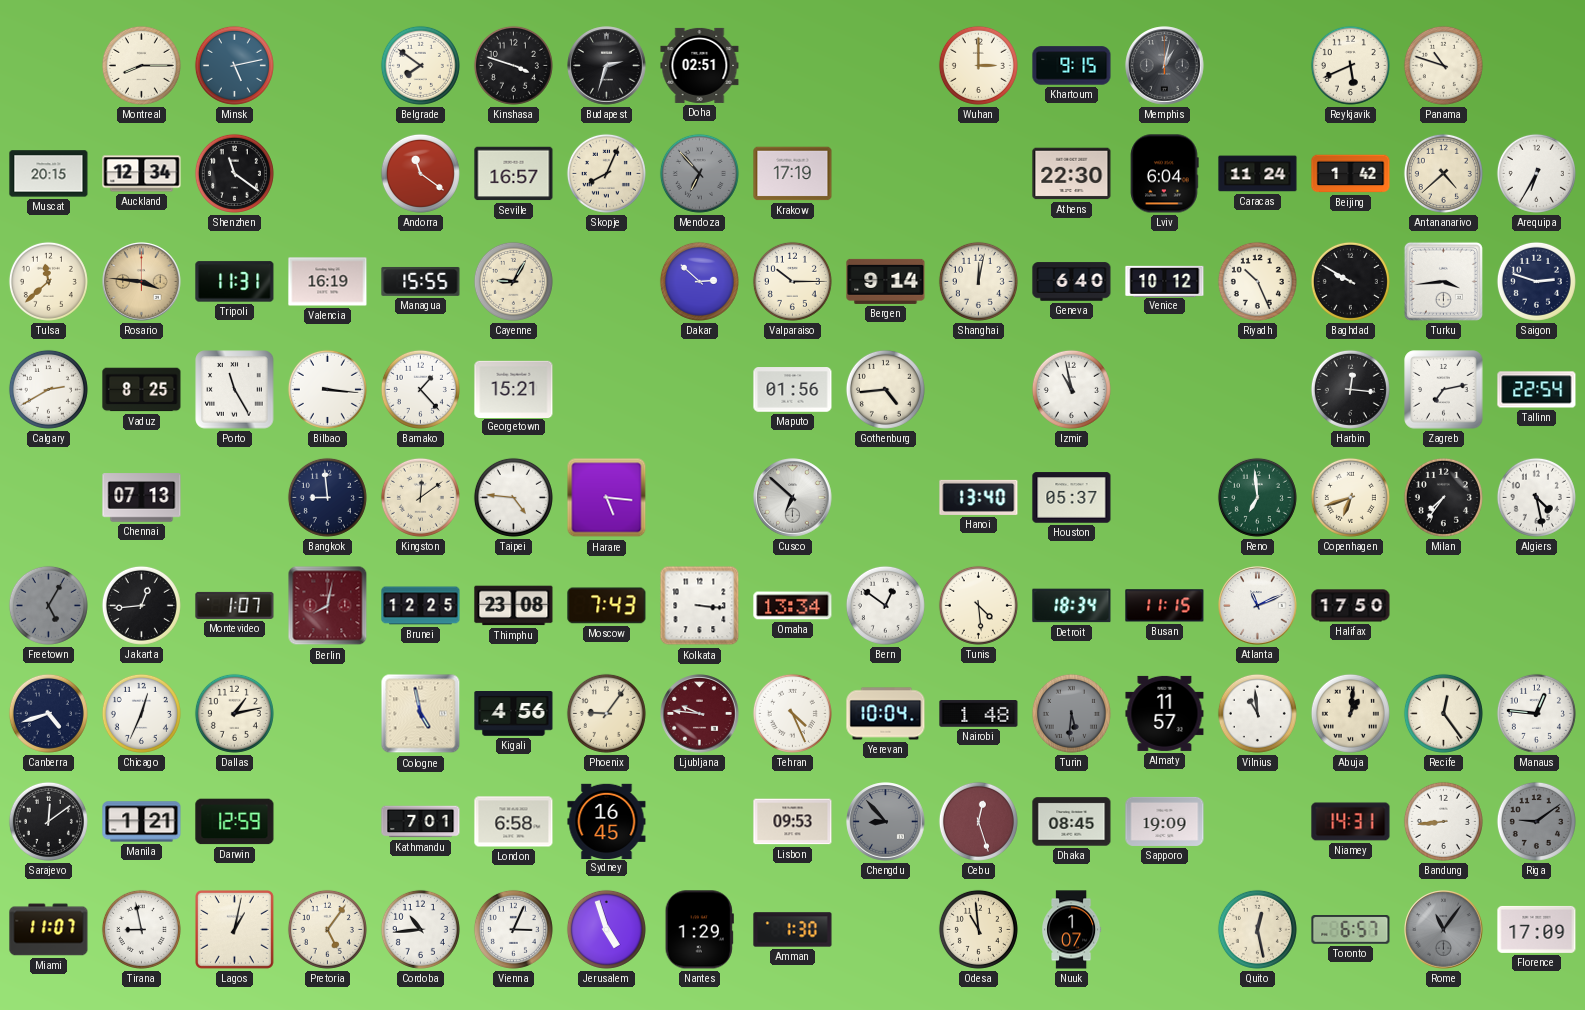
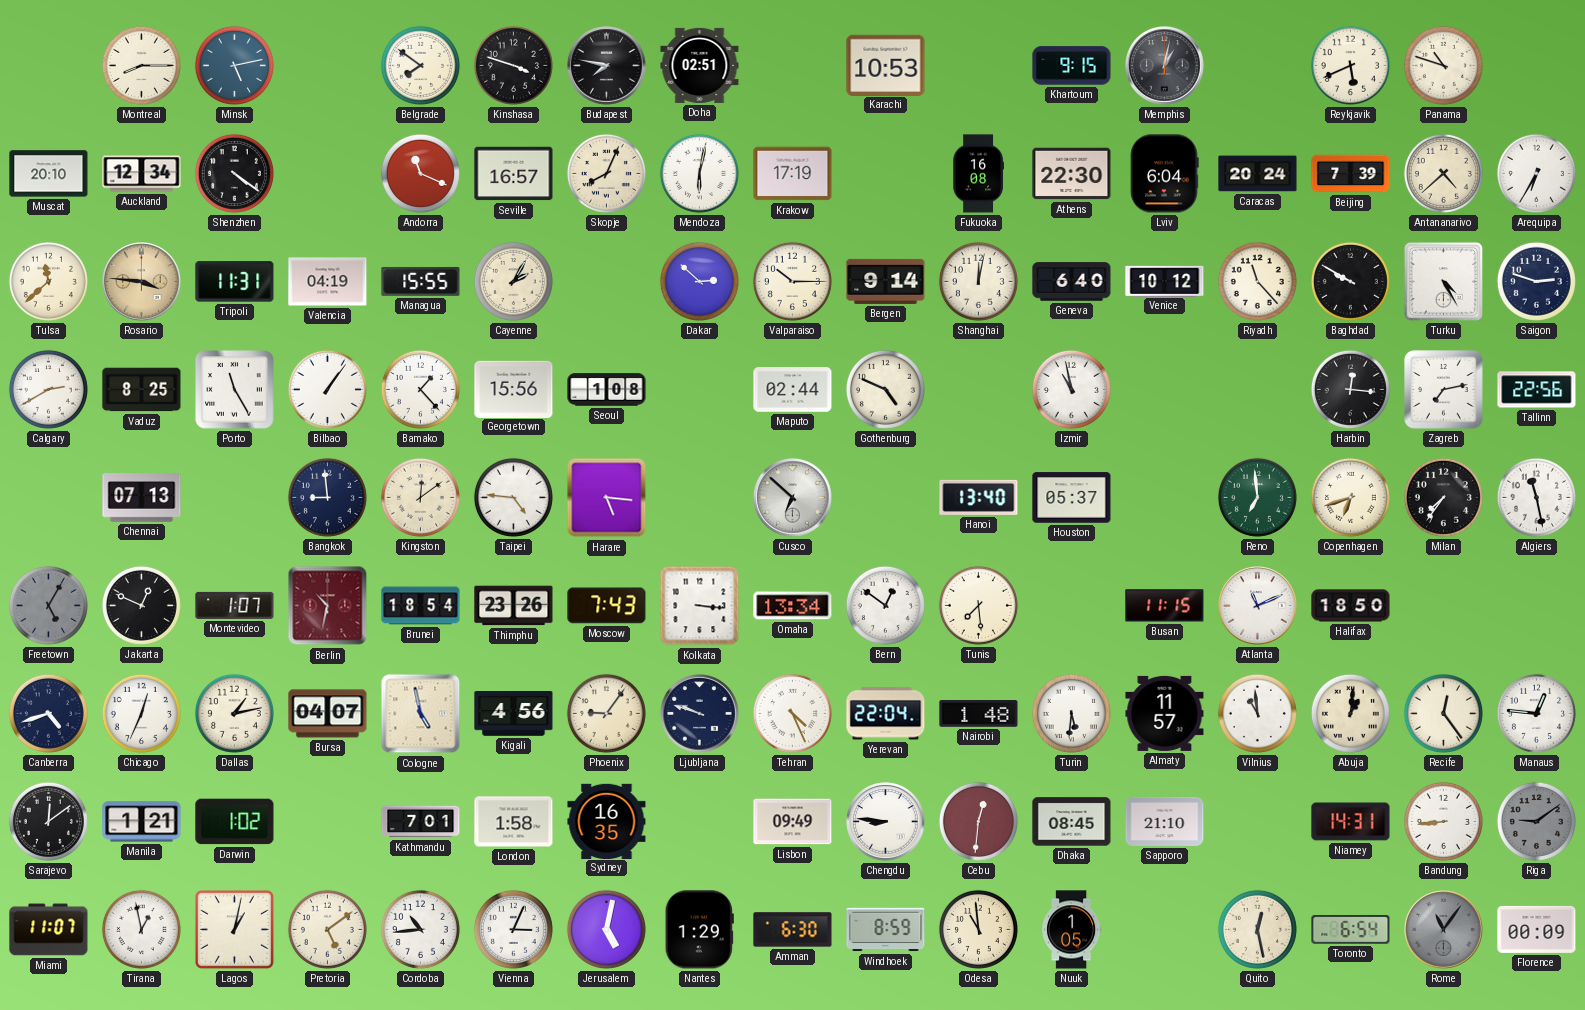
Budapest: 2:33 -> 7:47
Karachi: none -> 10:53
Wuhan: 3:00 -> none
Muscat: 20:15 -> 20:10
Shenzhen: 11:21 -> 4:21
Andorra: 11:21 -> 11:19
Mendoza: 6:53 -> 6:02
Mendoza dial: grey -> white
Fukuoka: none -> 16:08
Caracas: 11:24 -> 20:24
Beijing: 1:42 -> 7:39
Valencia: 16:19 -> 04:19
Cayenne: 9:05 -> 2:05
Riyadh: 10:26 -> 11:23
Turku: 3:44 -> 4:25
Bilbao: 3:16 -> 1:06
Georgetown: 15:21 -> 15:56
Seoul: none -> 1:08
Maputo: 01:56 -> 02:44
Gothenburg: 4:44 -> 4:49
Tallinn: 22:54 -> 22:56
Algiers: 4:28 -> 11:28
Jakarta: 12:44 -> 12:49
Berlin: 8:02 -> 10:32
Brunei: 12:25 -> 18:54
Thimphu: 23:08 -> 23:26
Tunis: 4:29 -> 7:29
Detroit: 18:34 -> none
Halifax: 17:50 -> 18:50
Bursa: none -> 04:07
Ljubljana: 9:46 -> 9:48
Ljubljana dial: burgundy -> navy
Yerevan: 10:04 -> 22:04
Turin dial: grey -> white
Darwin: 12:59 -> 1:02
London: 6:58 -> 1:58
Sydney: 16:45 -> 16:35
Lisbon: 09:53 -> 09:49
Chengdu: 8:53 -> 8:46
Chengdu dial: grey -> white
Cebu: 12:27 -> 12:31
Sapporo: 19:09 -> 21:10
Tirana: 8:58 -> 12:58
Pretoria: 5:06 -> 5:09
Jerusalem: 4:57 -> 5:02
Amman: 1:30 -> 6:30
Windhoek: none -> 8:59
Nuuk: 1:07 -> 1:05
Toronto: 6:57 -> 6:54
Florence: 17:09 -> 00:09
